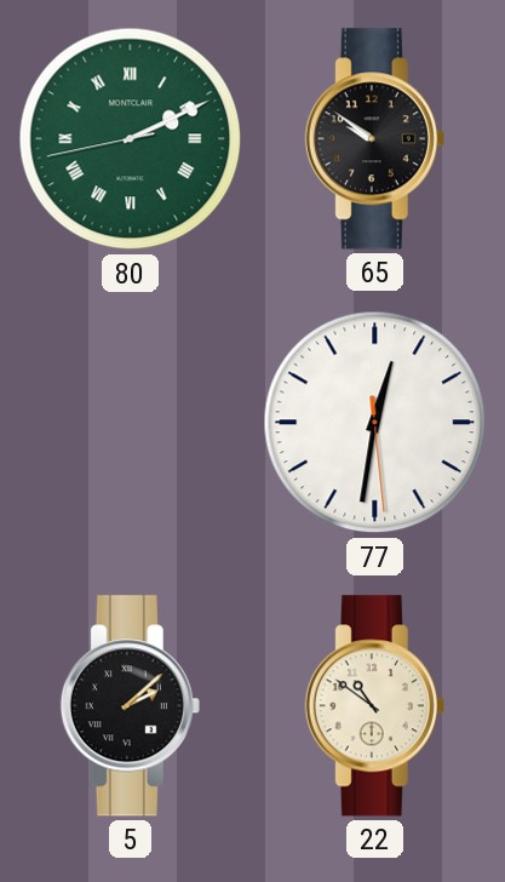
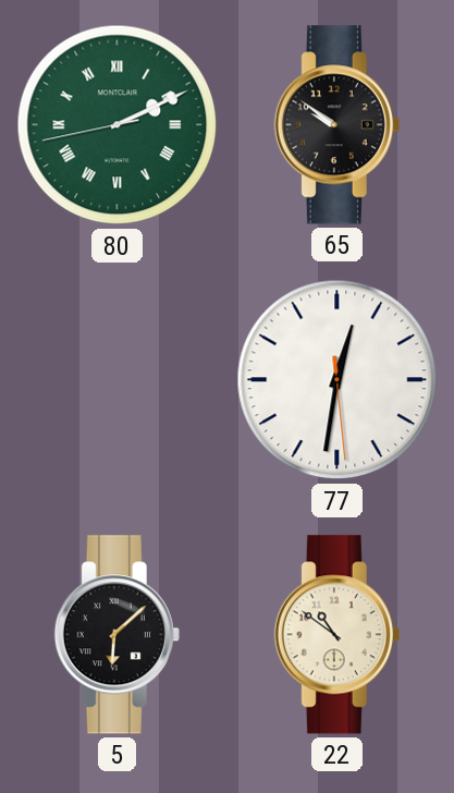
5: 2:08 -> 6:08
